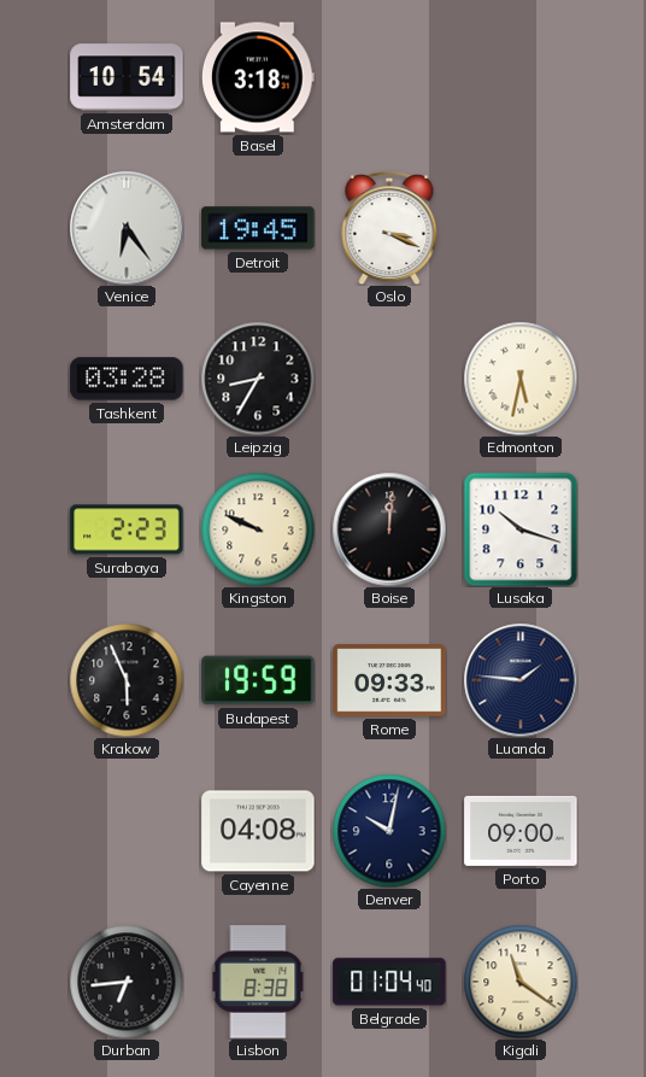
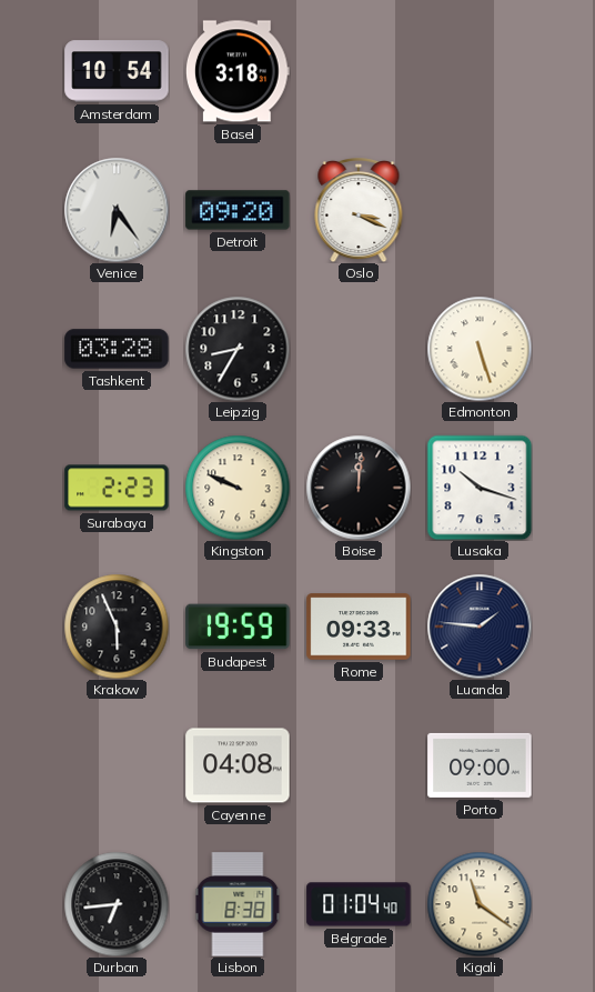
Detroit: 19:45 -> 09:20
Edmonton: 5:32 -> 5:27
Denver: 10:02 -> none
